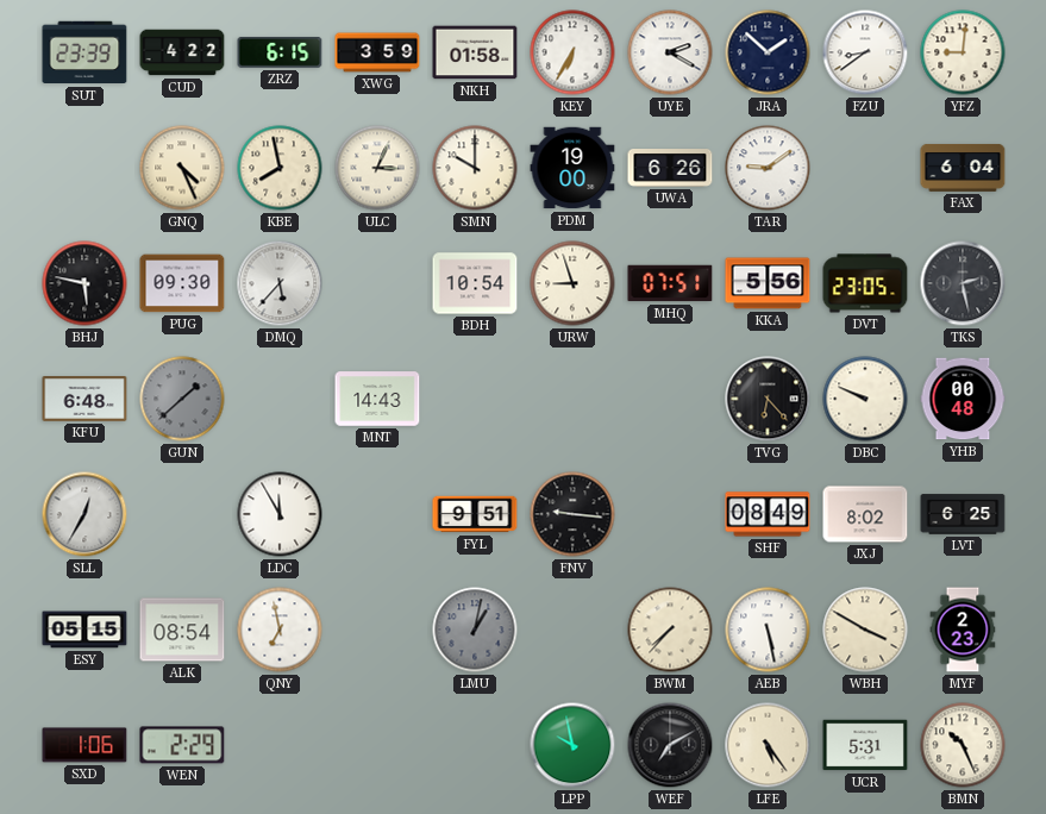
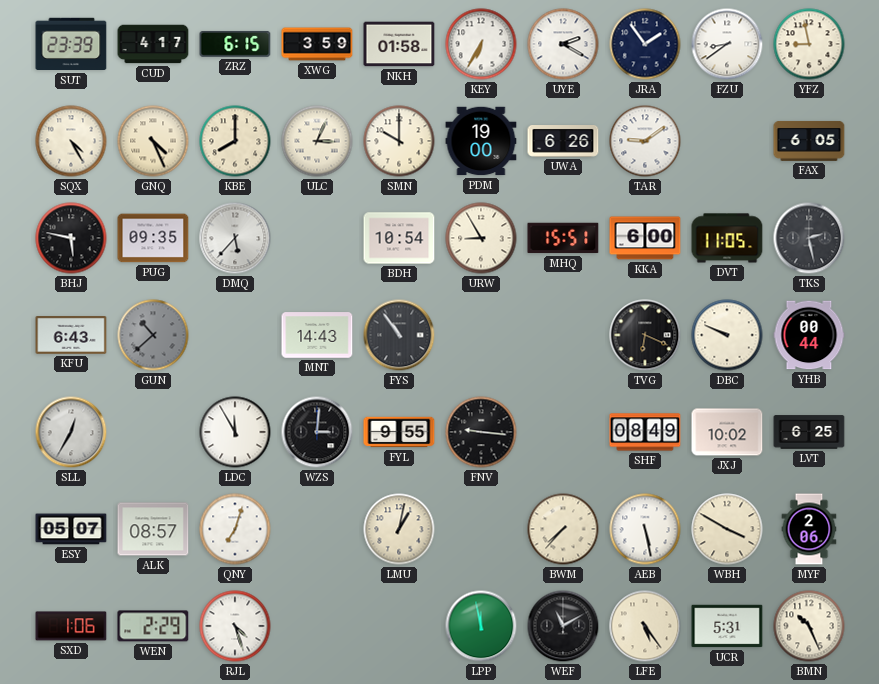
CUD: 4:22 -> 4:17
JRA: 1:52 -> 1:54
YFZ: 9:01 -> 8:58
SQX: none -> 4:25
KBE: 7:58 -> 8:00
FAX: 6:04 -> 6:05
PUG: 09:30 -> 09:35
URW: 8:57 -> 8:55
MHQ: 07:51 -> 15:51
KKA: 5:56 -> 6:00
DVT: 23:05 -> 11:05
KFU: 6:48 -> 6:43
GUN: 1:38 -> 10:38
FYS: none -> 10:54
TVG: 6:23 -> 6:19
YHB: 00:48 -> 00:44
WZS: none -> 3:01
FYL: 9:51 -> 9:55
JXJ: 8:02 -> 10:02
ESY: 05:15 -> 05:07
ALK: 08:54 -> 08:57
QNY: 6:58 -> 7:03
LMU dial: grey -> cream
MYF: 2:23 -> 2:06
RJL: none -> 4:27
LPP: 9:58 -> 11:58
WEF: 7:10 -> 11:10
